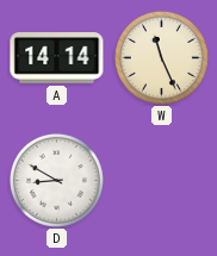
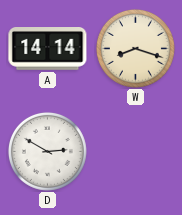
W: 11:26 -> 8:18
D: 8:50 -> 2:50
